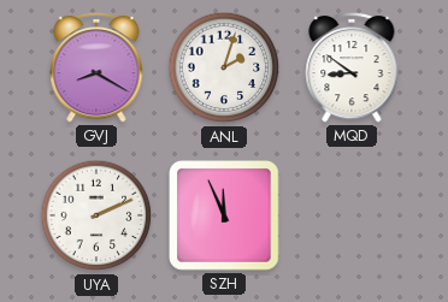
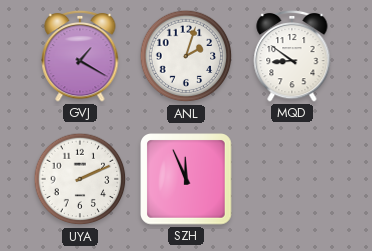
GVJ: 8:20 -> 1:20
